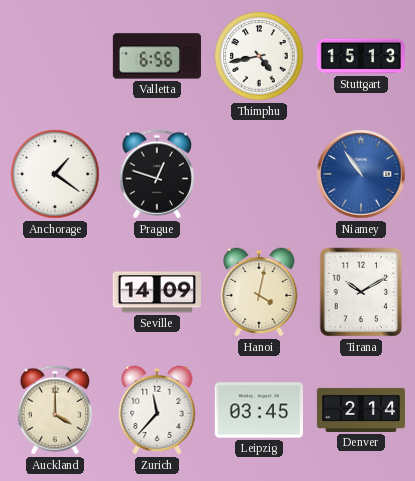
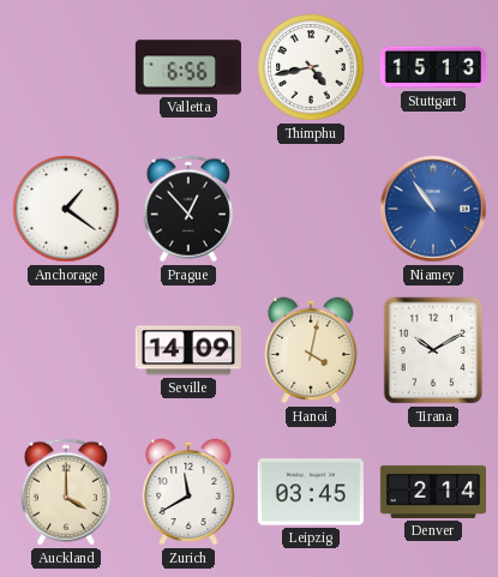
Prague: 12:48 -> 12:53
Zurich: 11:37 -> 11:40
